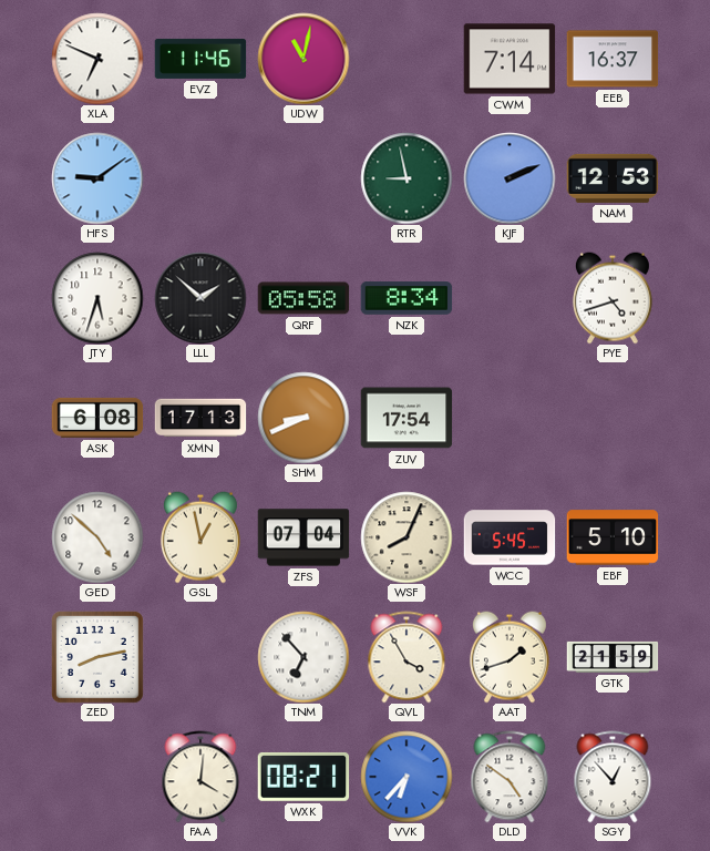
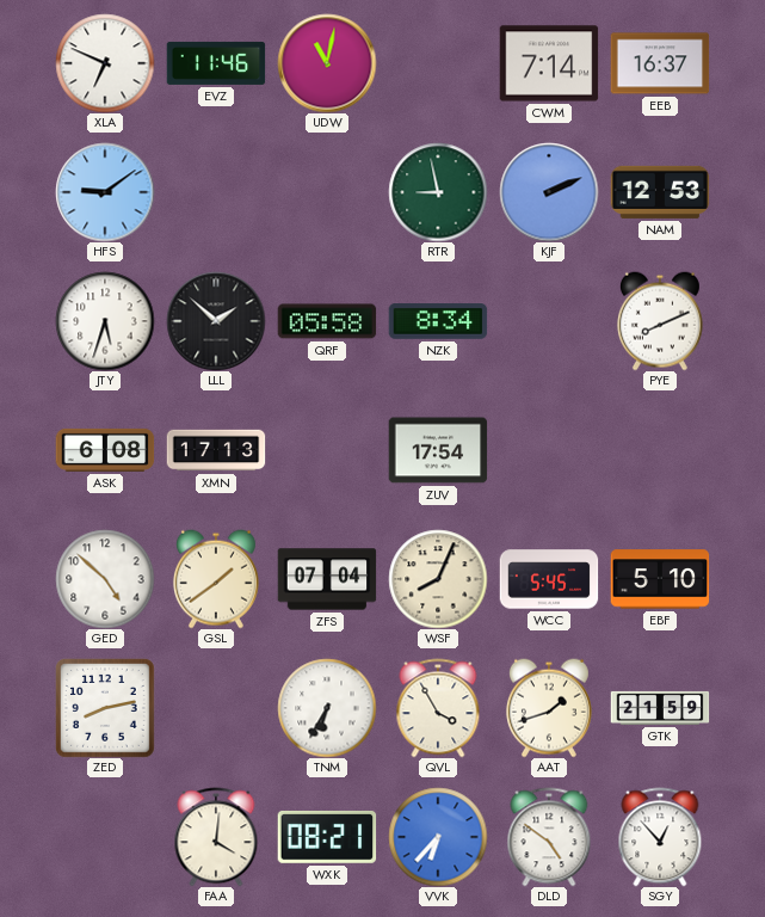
PYE: 4:42 -> 8:11
SHM: 8:41 -> none
GSL: 12:58 -> 1:39
TNM: 6:53 -> 6:35
